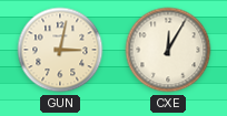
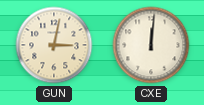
CXE: 12:05 -> 12:01
